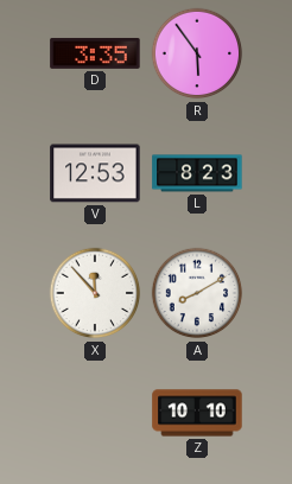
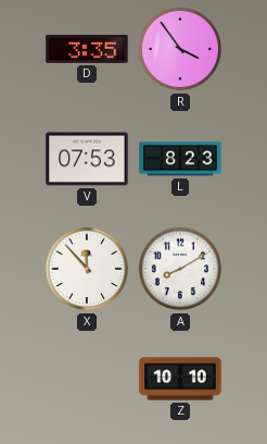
R: 5:54 -> 3:54
V: 12:53 -> 07:53
